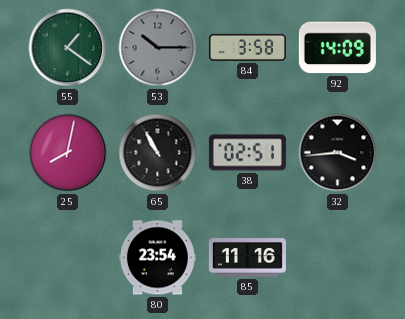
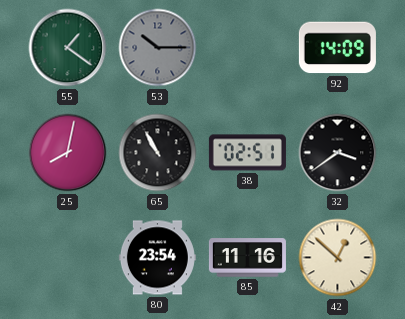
84: 3:58 -> none
32: 3:44 -> 3:39
42: none -> 12:52
